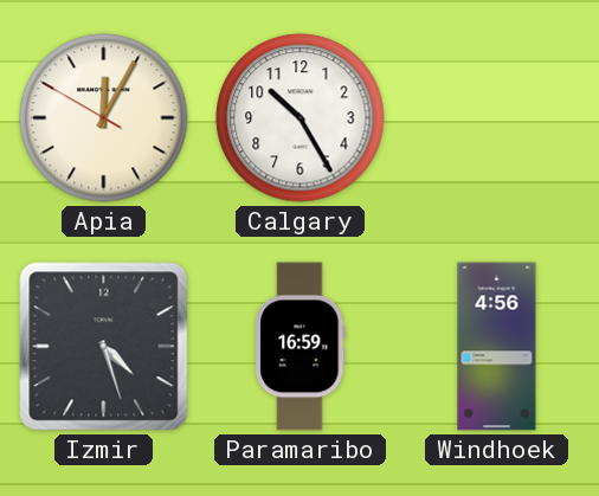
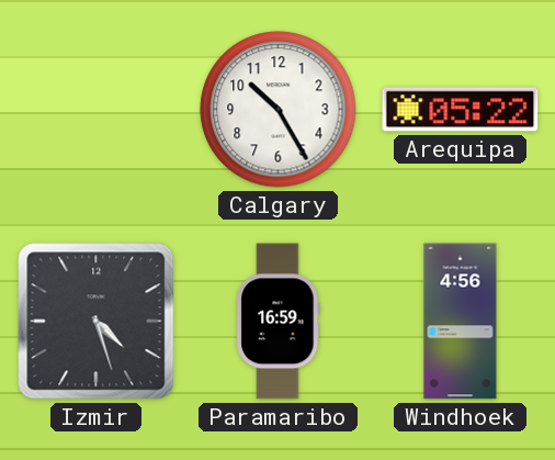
Apia: 12:04 -> none
Arequipa: none -> 05:22
